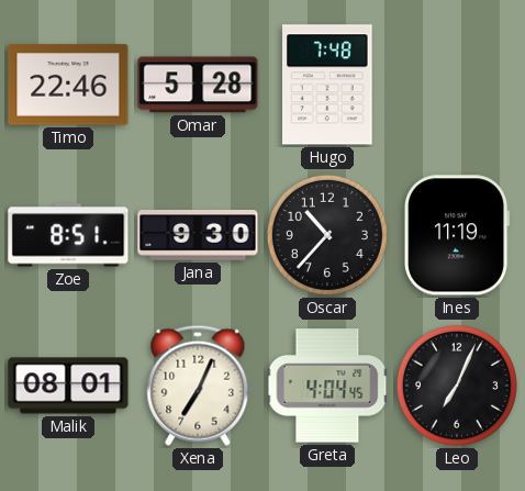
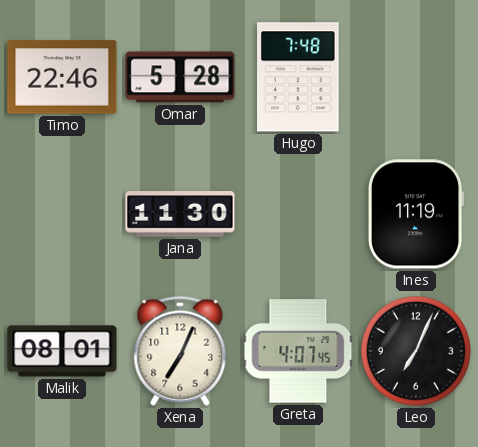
Zoe: 8:51 -> none
Jana: 9:30 -> 11:30
Oscar: 10:37 -> none
Greta: 4:04 -> 4:07
